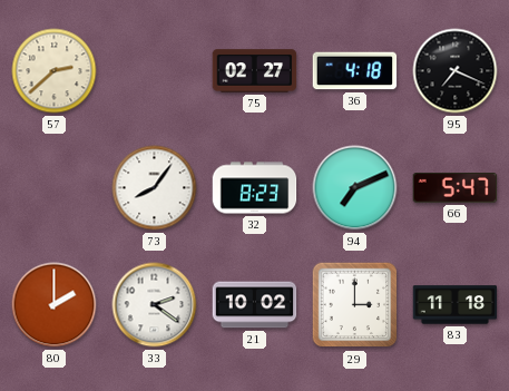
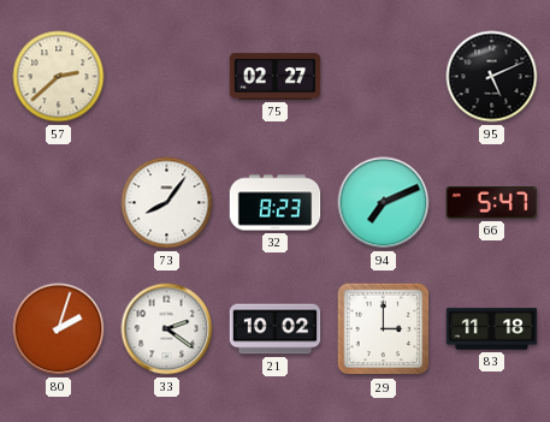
36: 4:18 -> none
95: 7:19 -> 5:11
80: 2:00 -> 2:03
